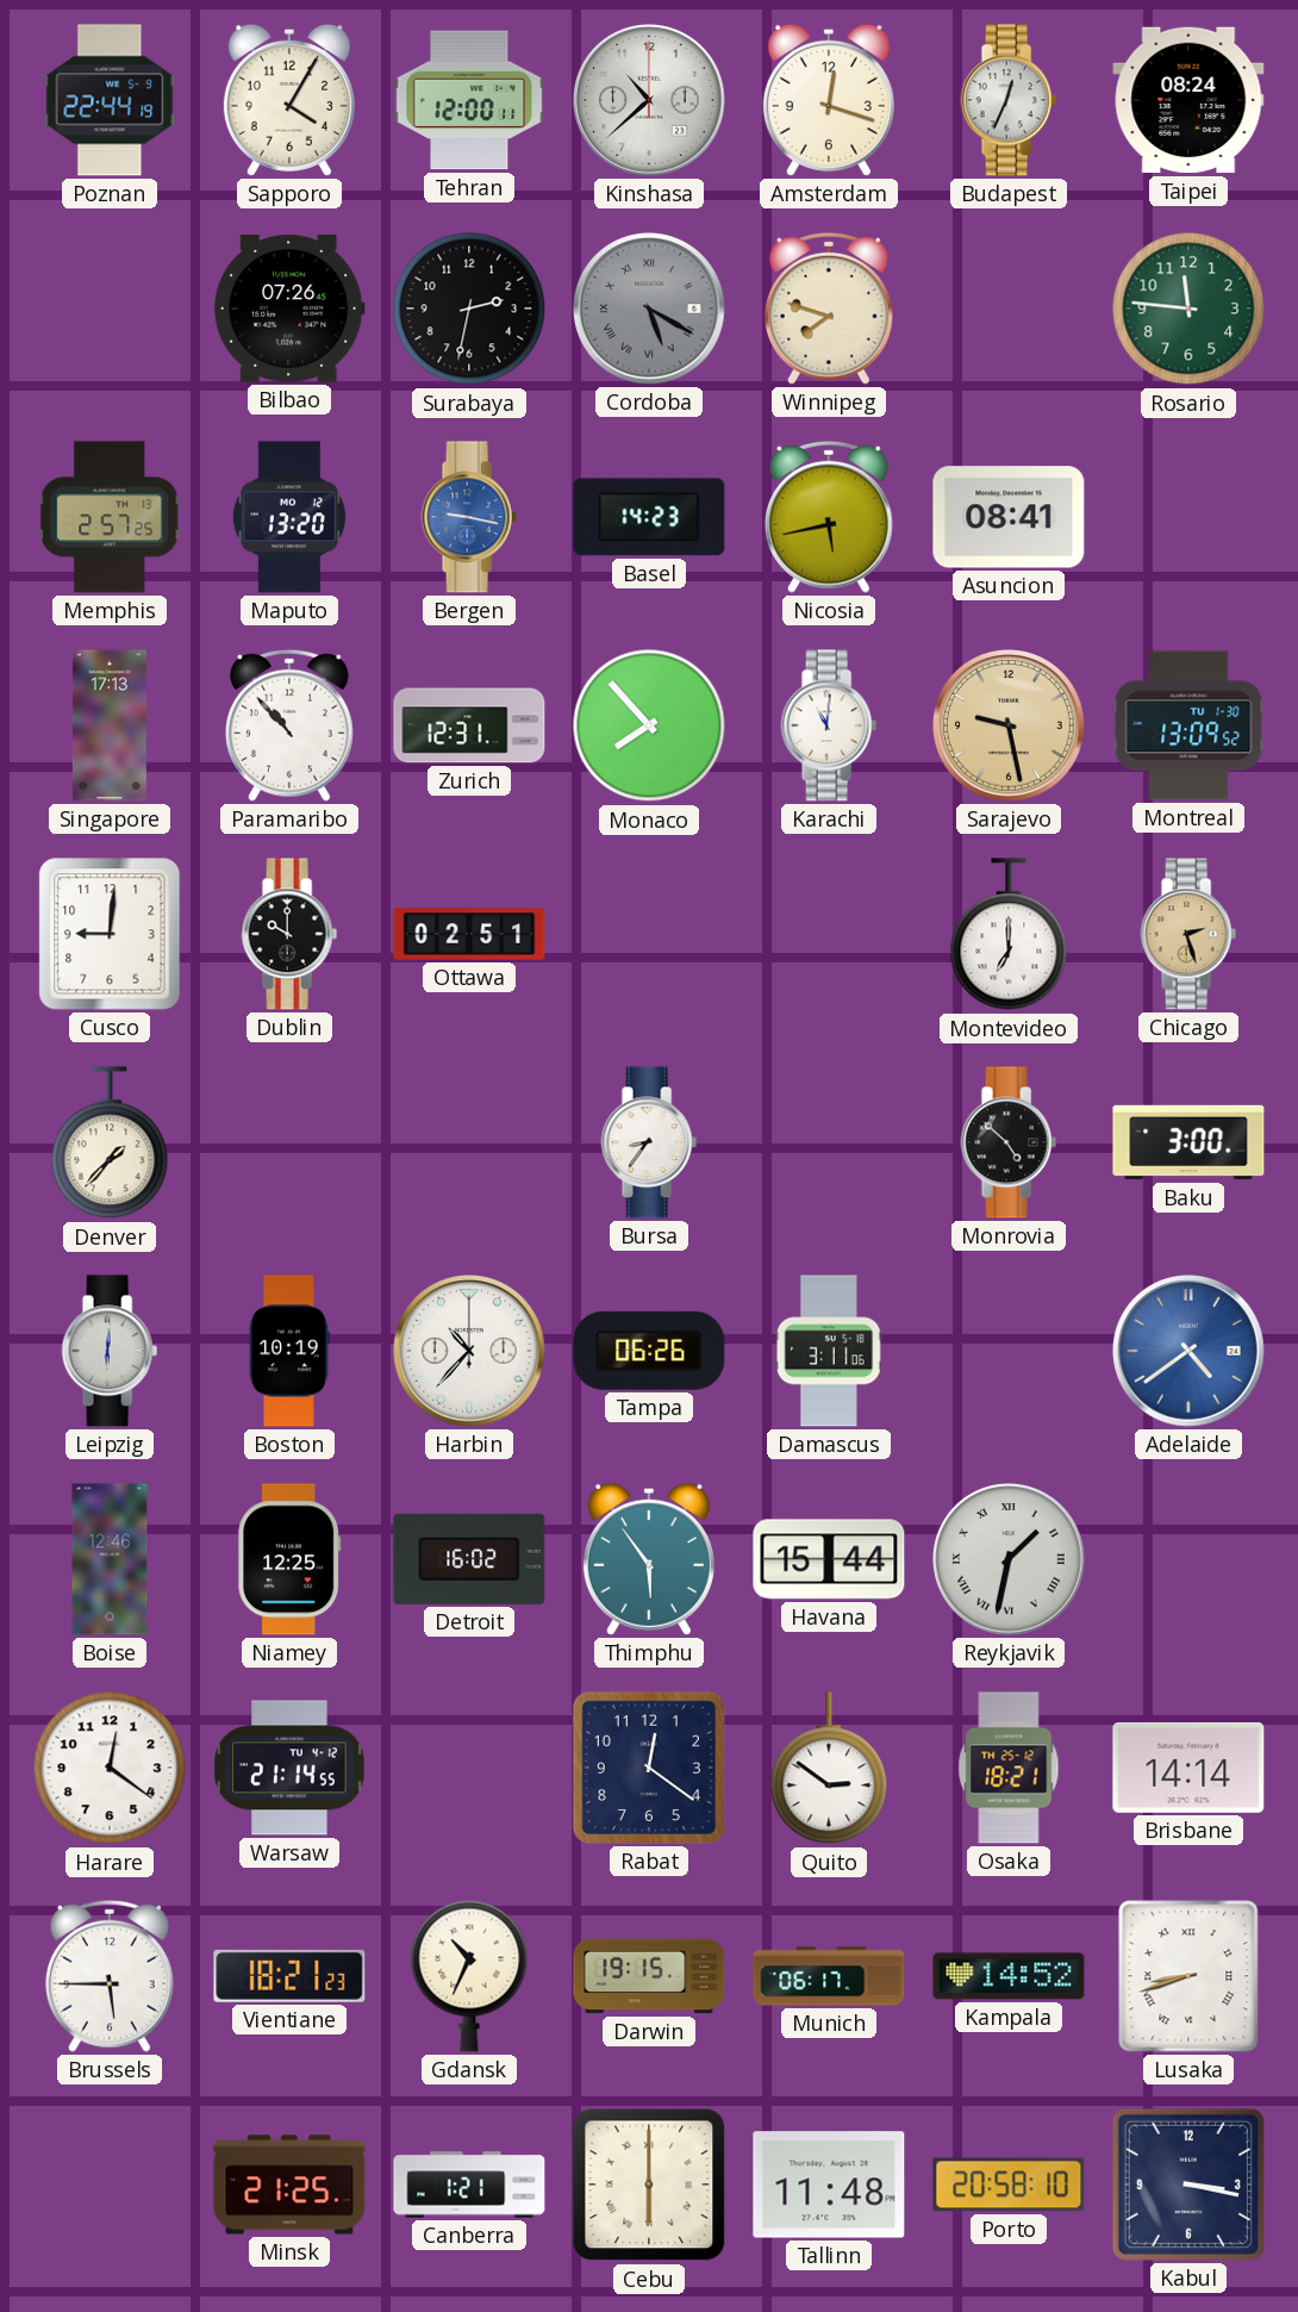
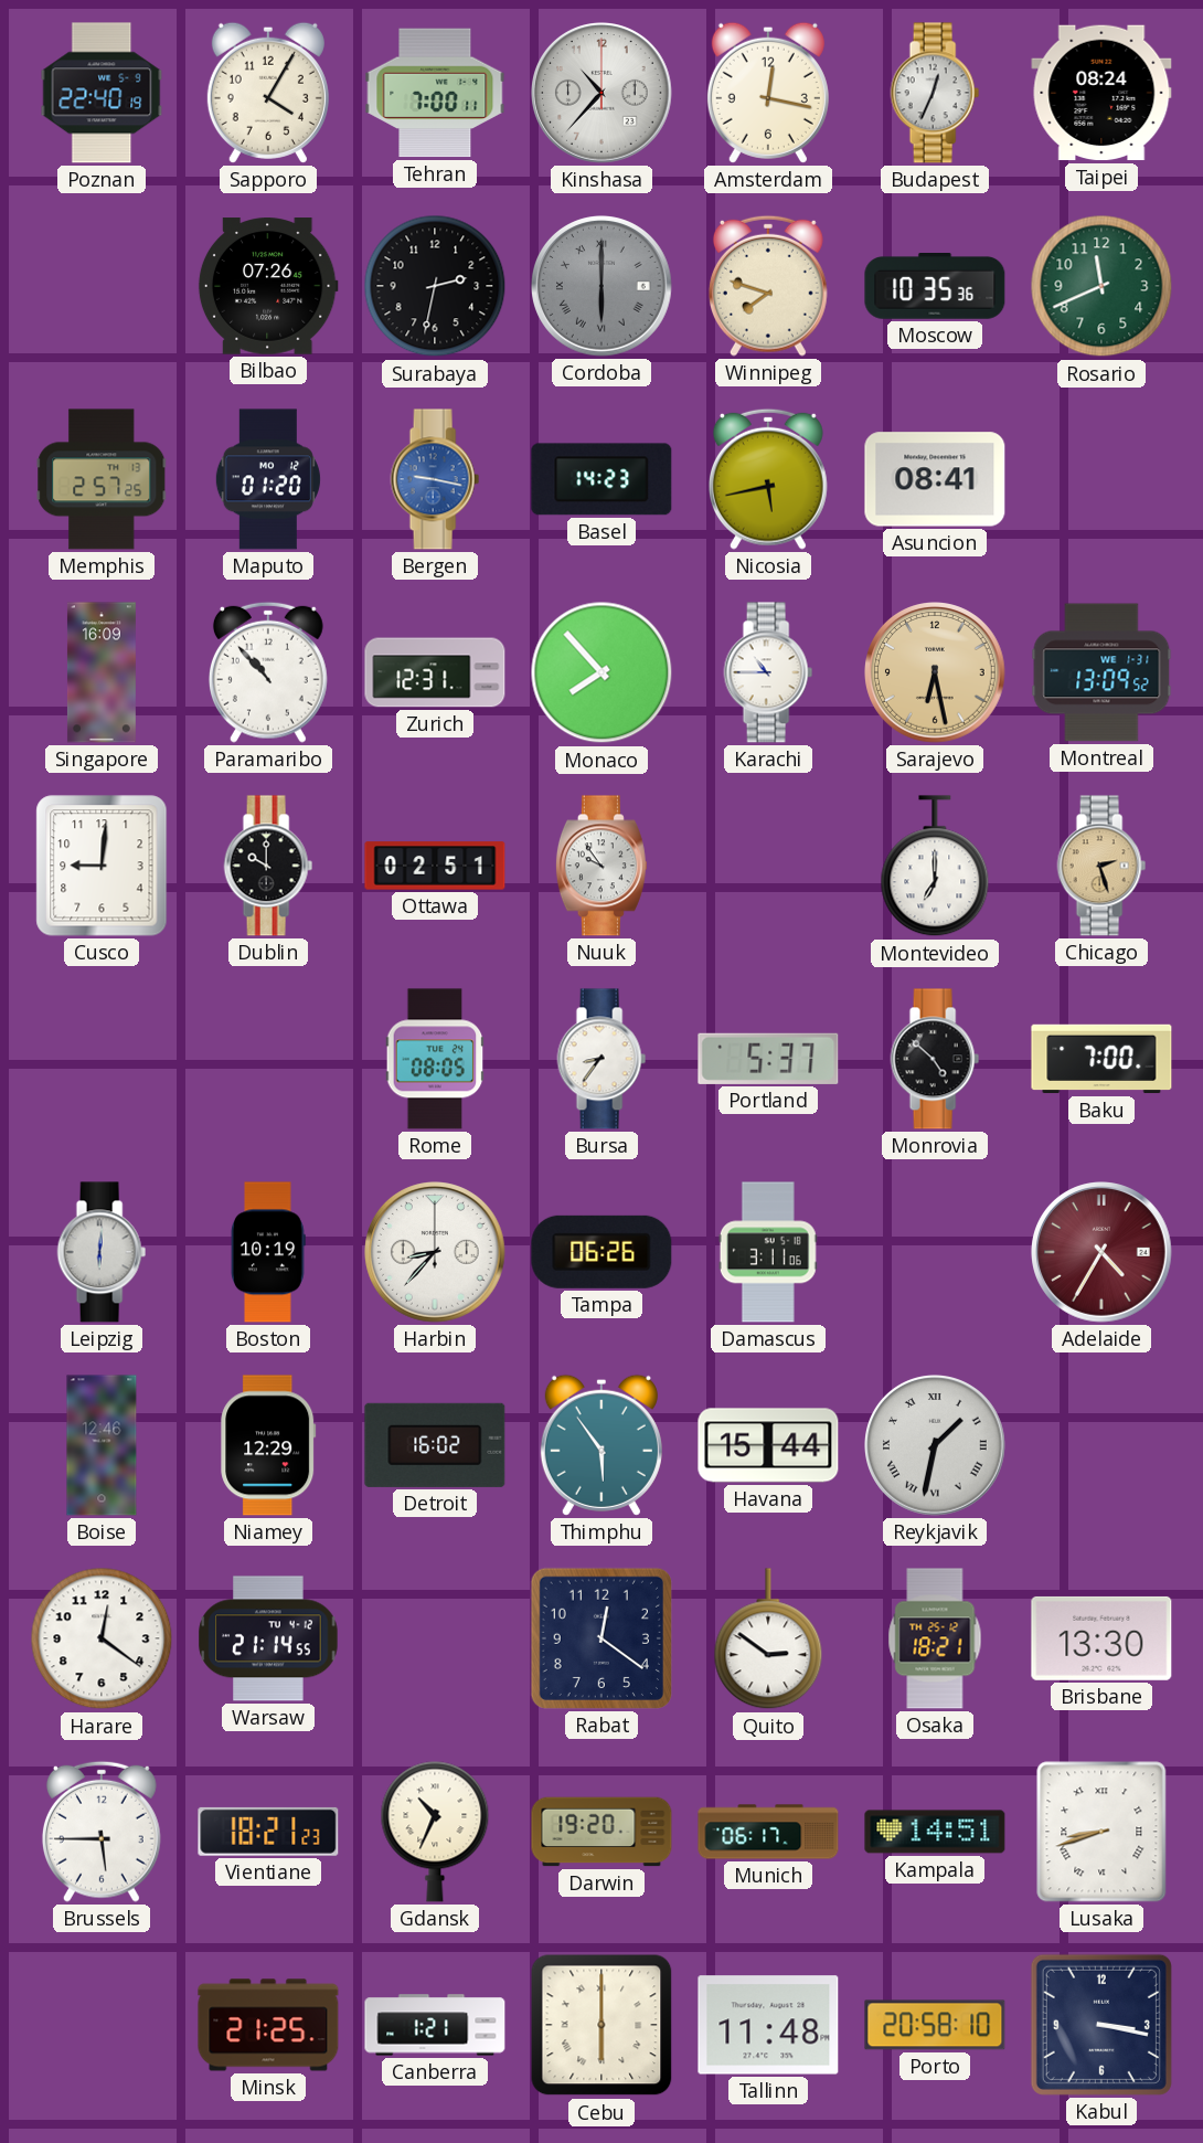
Poznan: 22:44 -> 22:40
Tehran: 12:00 -> 7:00
Kinshasa: 10:38 -> 10:37
Amsterdam: 12:18 -> 12:17
Cordoba: 5:20 -> 6:00
Moscow: none -> 10:35
Rosario: 11:46 -> 11:41
Maputo: 13:20 -> 01:20
Singapore: 17:13 -> 16:09
Karachi: 11:01 -> 10:45
Sarajevo: 9:28 -> 6:28
Montreal date: TU 1-30 -> WE 1-31
Nuuk: none -> 9:54
Denver: 1:37 -> none
Rome: none -> 08:05
Portland: none -> 5:37
Baku: 3:00 -> 7:00
Harbin: 10:37 -> 8:37
Adelaide: 4:39 -> 4:35
Adelaide dial: blue -> burgundy
Niamey: 12:25 -> 12:29
Brisbane: 14:14 -> 13:30
Darwin: 19:15 -> 19:20
Kampala: 14:52 -> 14:51
